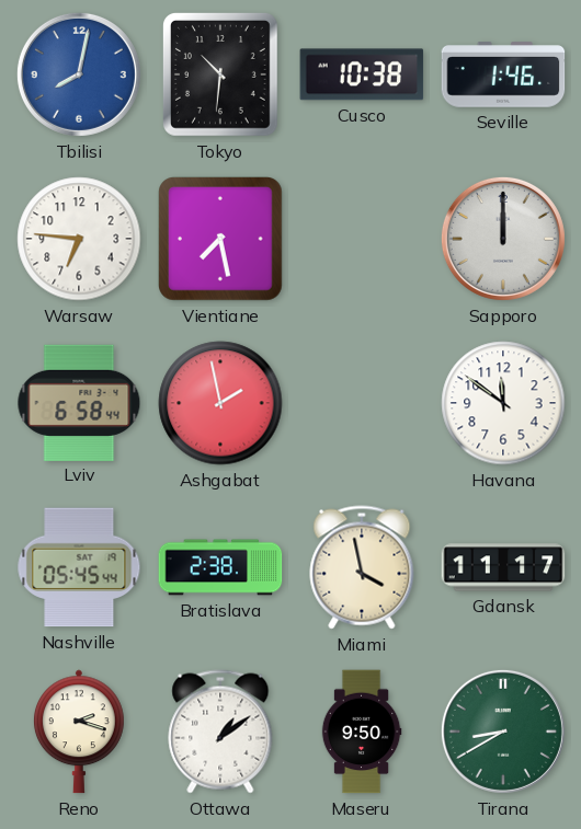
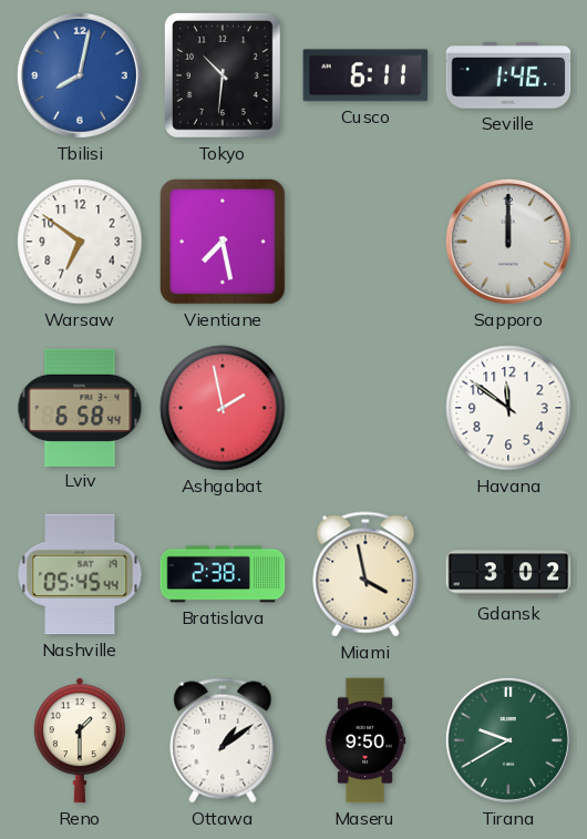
Cusco: 10:38 -> 6:11
Warsaw: 6:46 -> 6:51
Gdansk: 11:17 -> 3:02
Reno: 2:18 -> 1:30
Tirana: 8:40 -> 9:40
